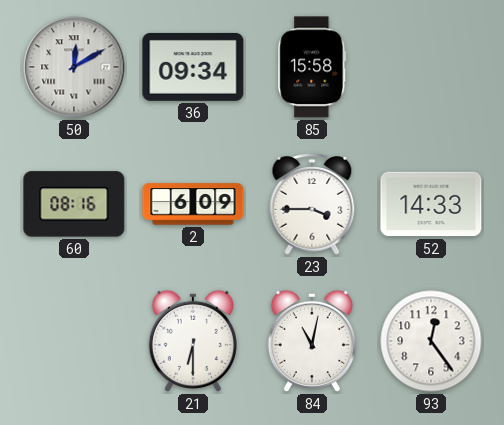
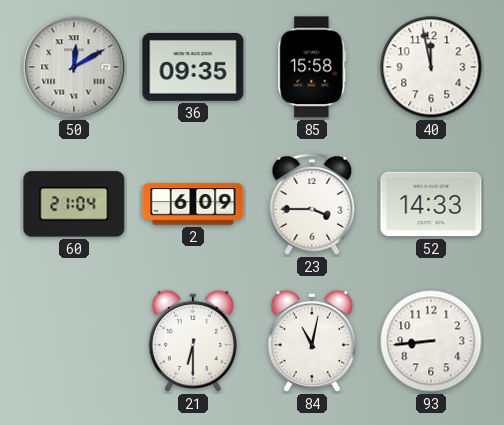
36: 09:34 -> 09:35
40: none -> 11:58
60: 08:16 -> 21:04
93: 12:24 -> 8:44
